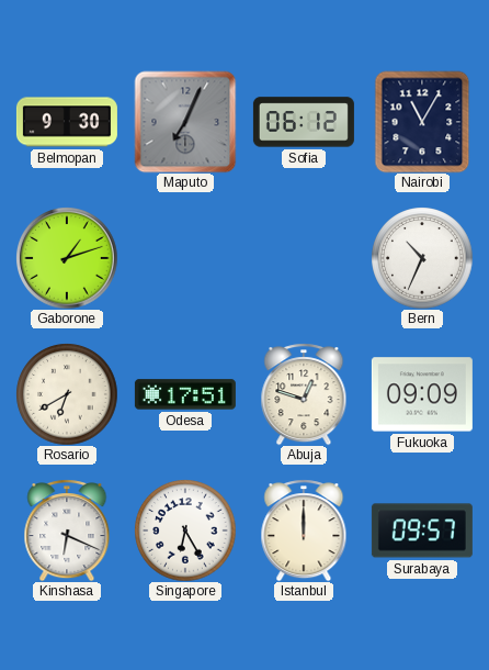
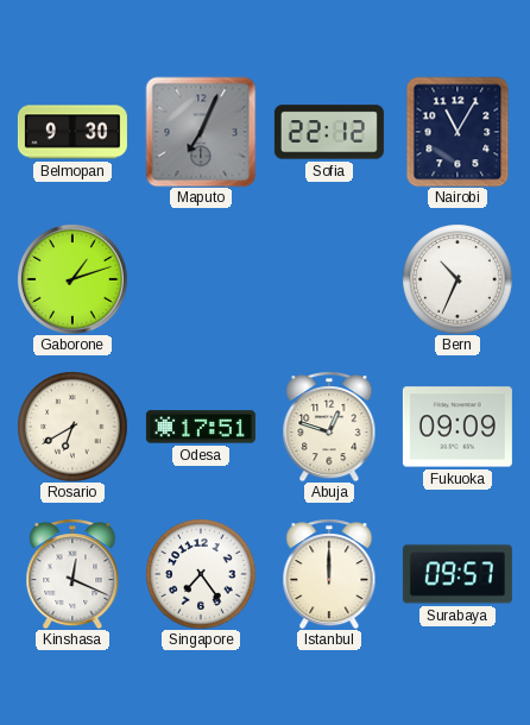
Sofia: 06:12 -> 22:12
Kinshasa: 6:19 -> 12:19
Singapore: 6:25 -> 7:24
